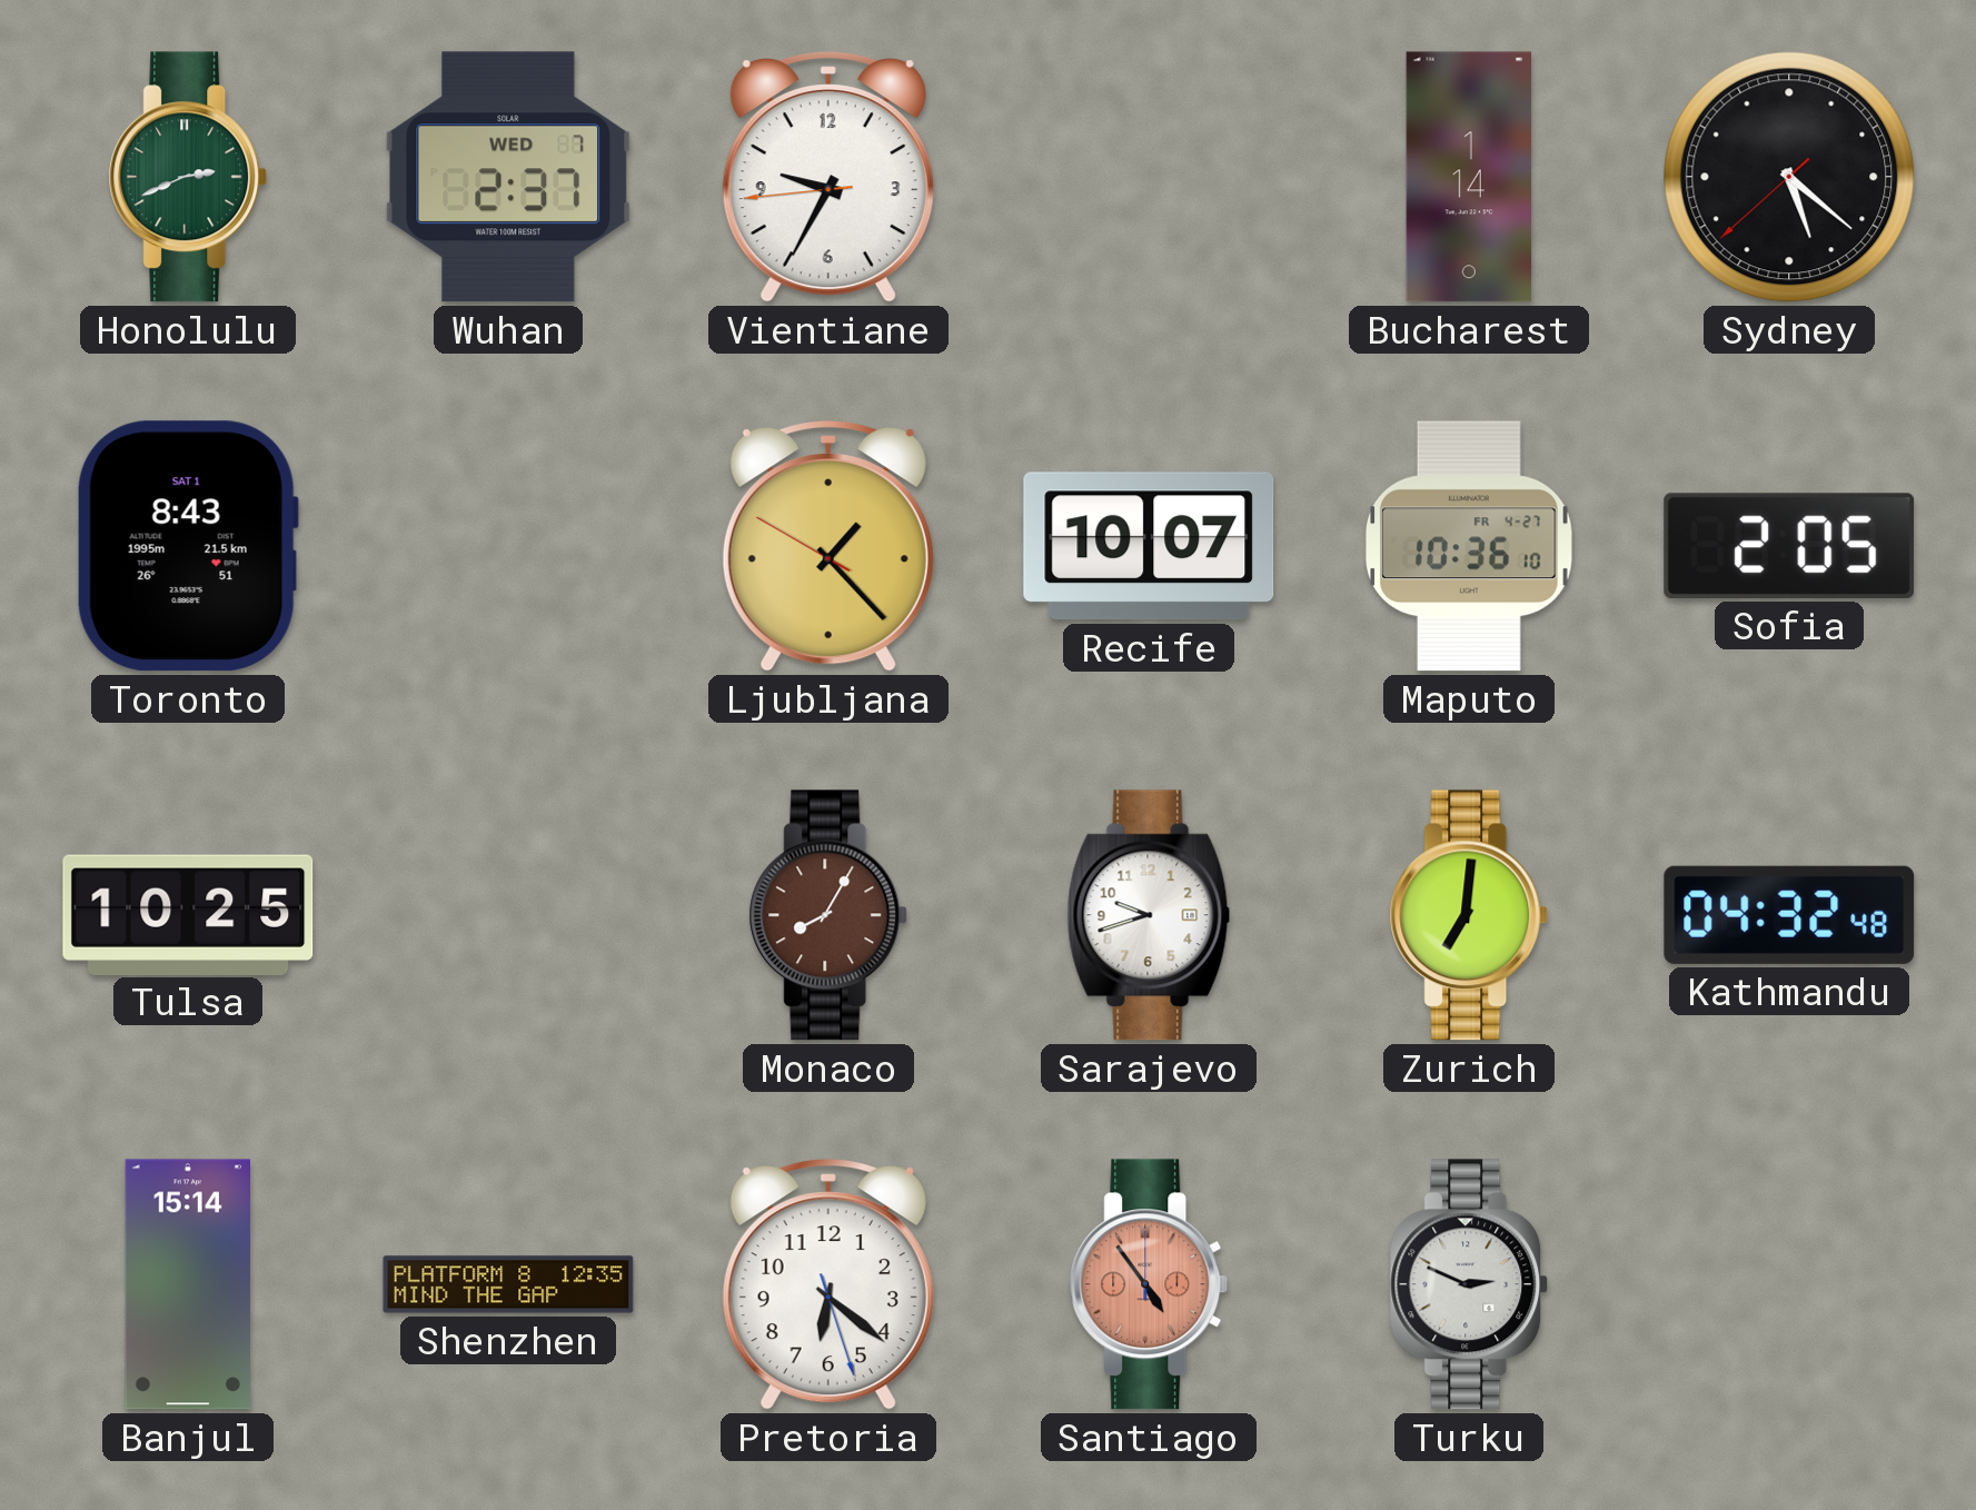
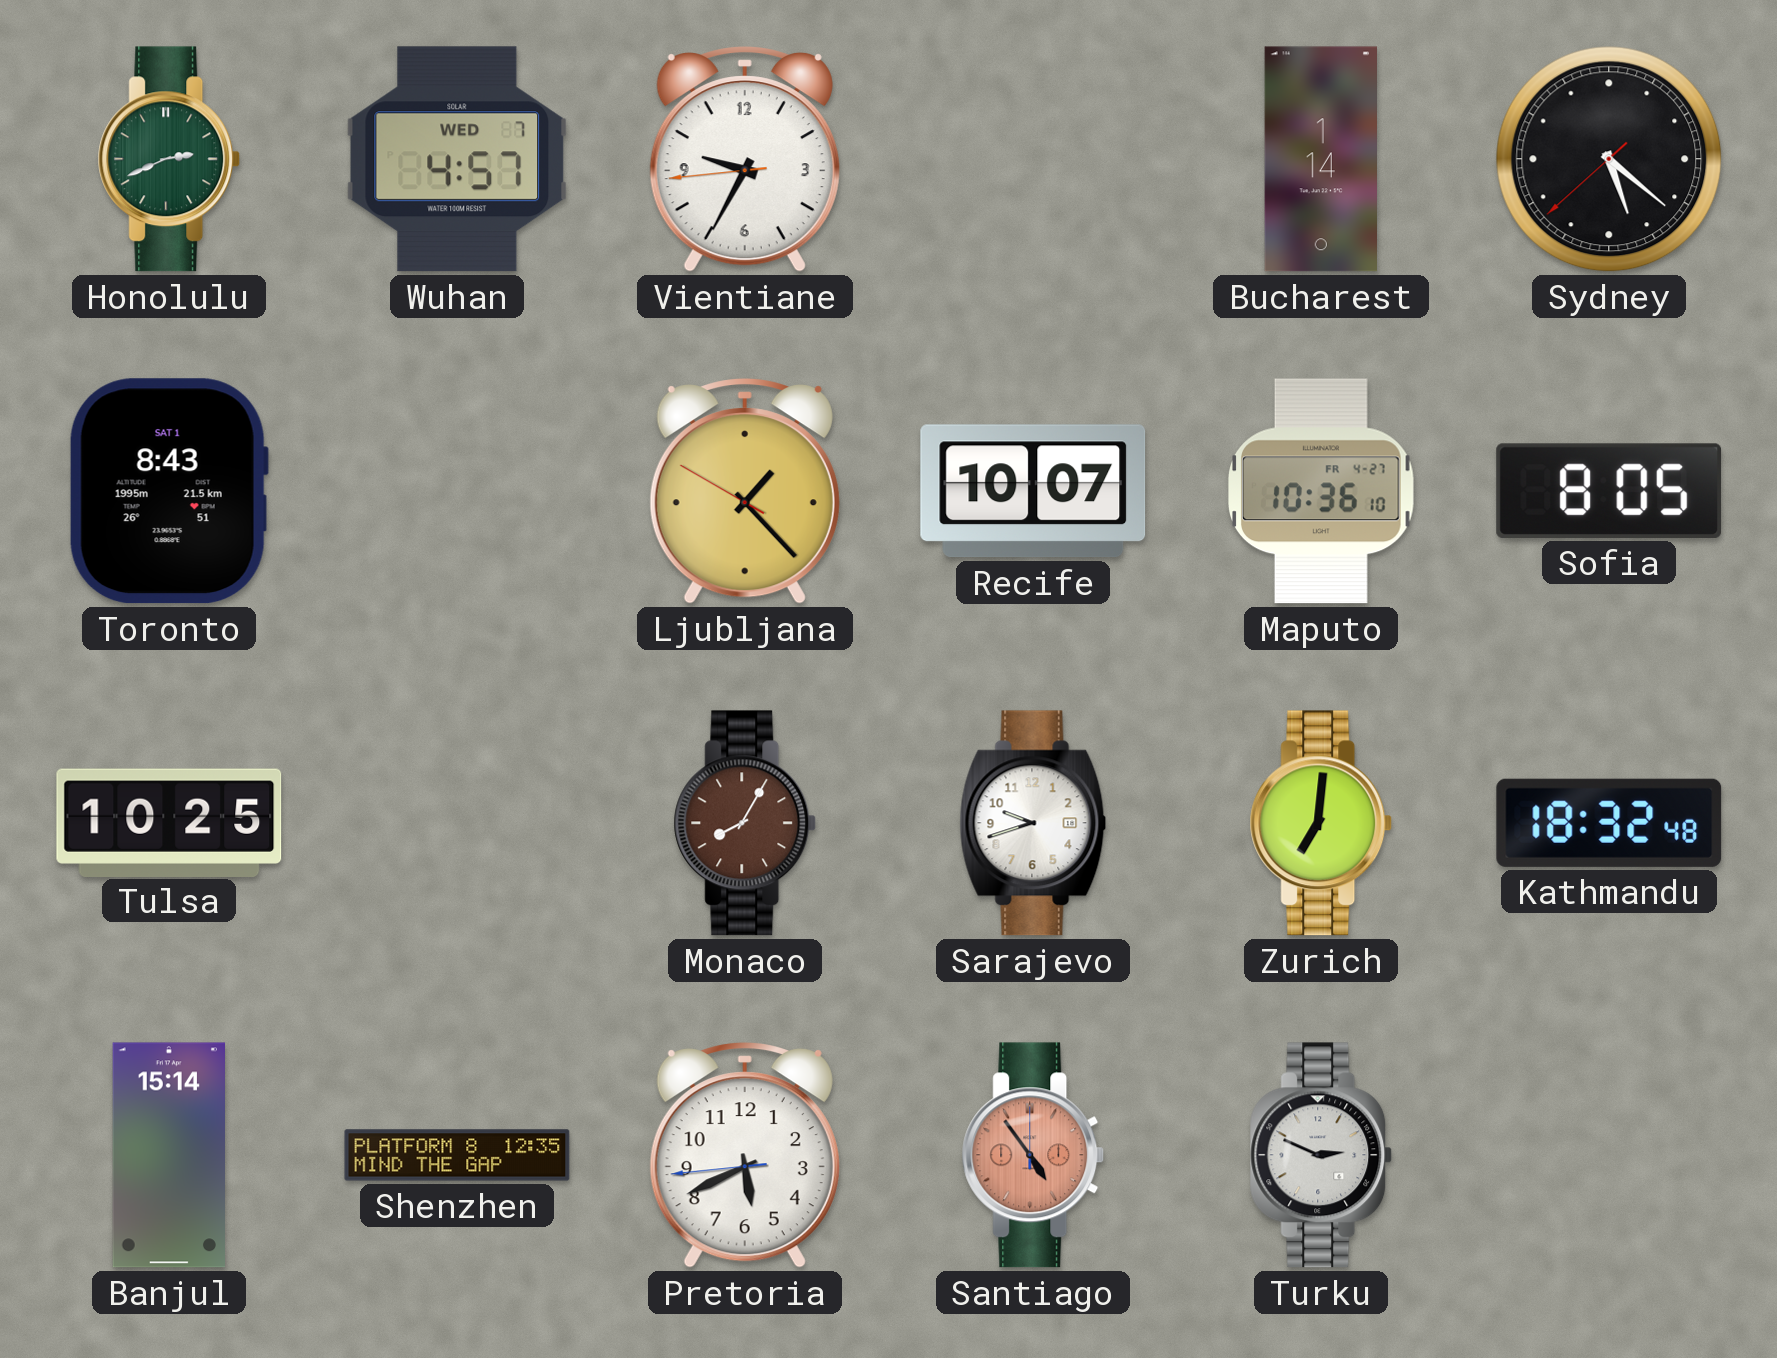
Wuhan: 2:37 -> 4:57
Sofia: 2:05 -> 8:05
Kathmandu: 04:32 -> 18:32
Pretoria: 6:21 -> 5:40
